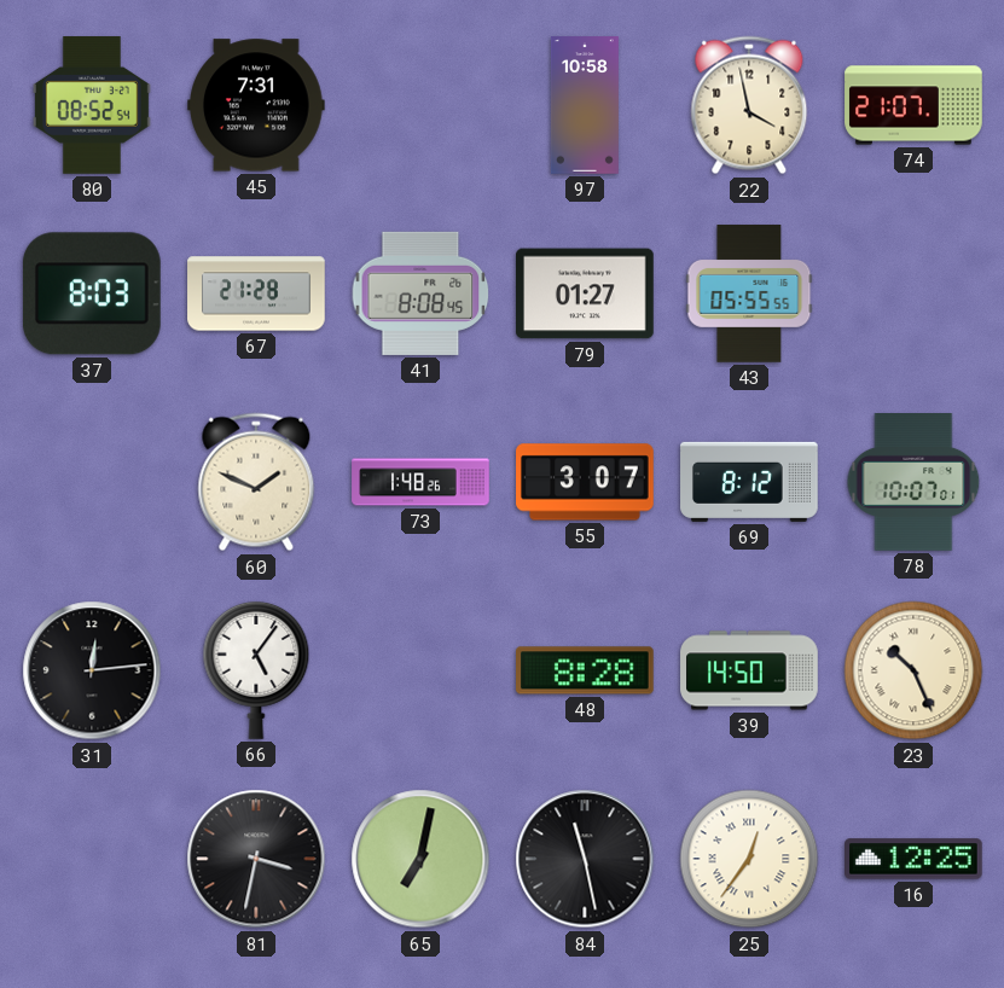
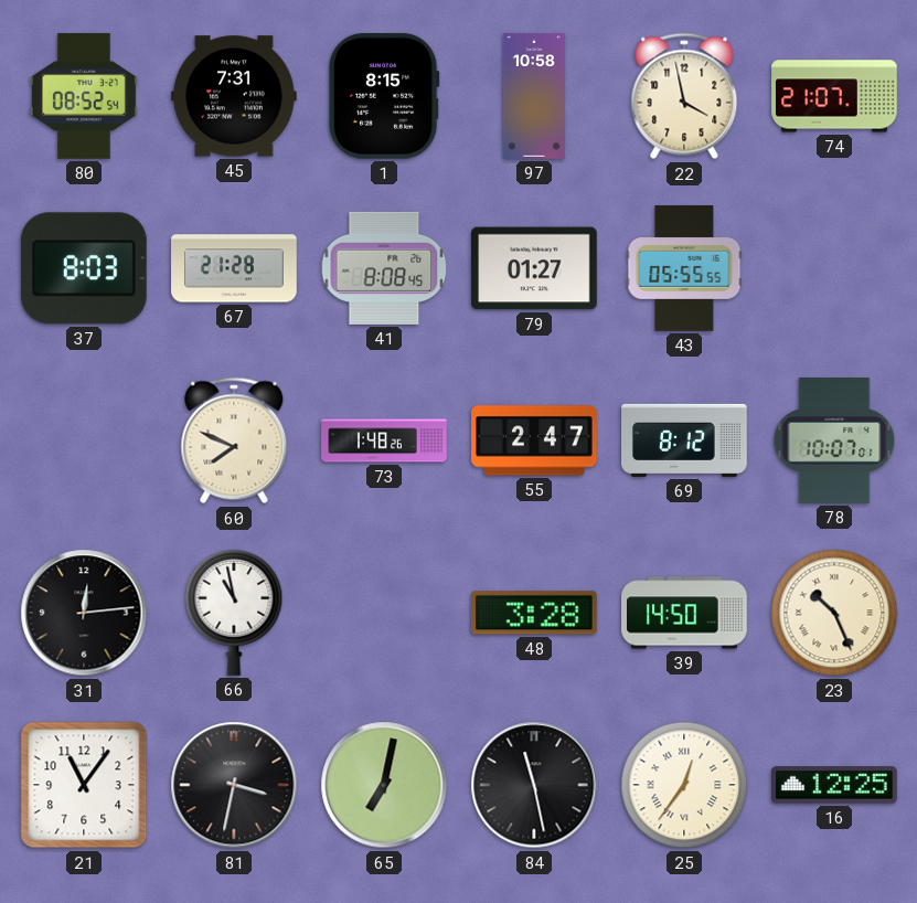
1: none -> 8:15
60: 1:49 -> 7:49
55: 3:07 -> 2:47
66: 5:06 -> 10:58
48: 8:28 -> 3:28
21: none -> 11:06
